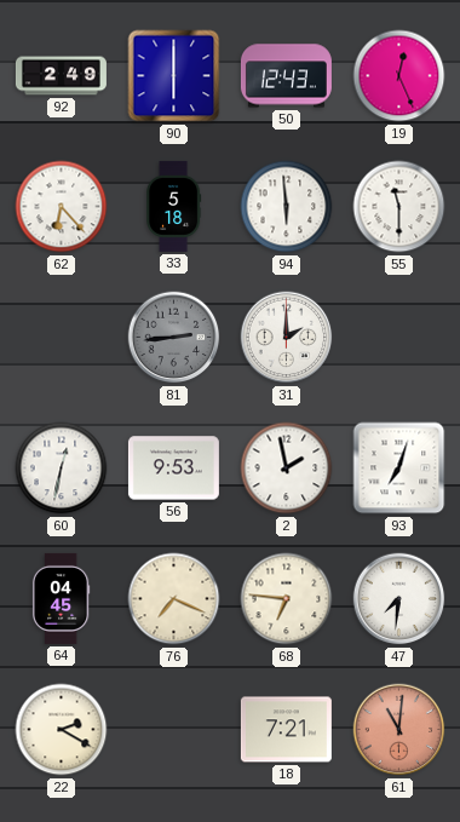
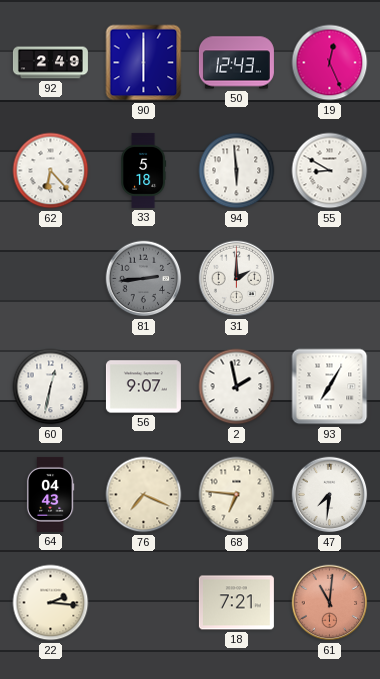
55: 11:30 -> 8:50
56: 9:53 -> 9:07
93: 7:03 -> 7:05
64: 04:45 -> 04:43
22: 2:20 -> 2:16
